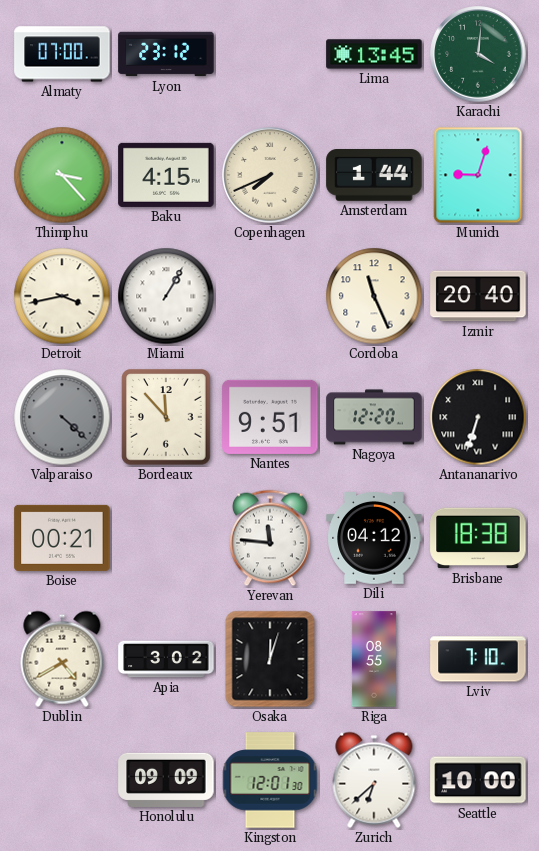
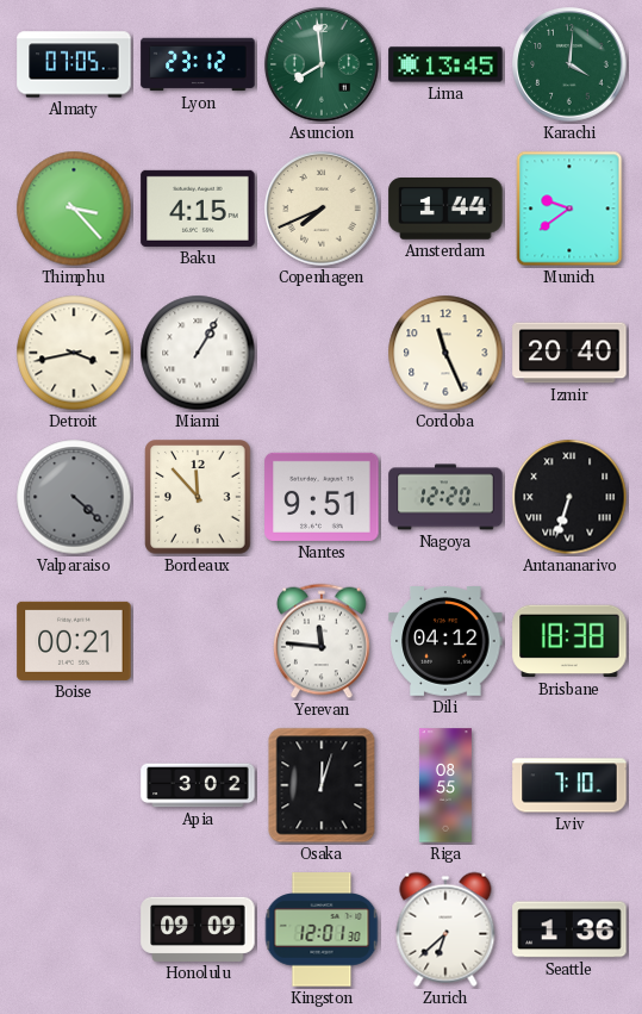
Almaty: 07:00 -> 07:05
Asuncion: none -> 7:59
Munich: 9:03 -> 9:39
Dublin: 4:40 -> none
Seattle: 10:00 -> 1:36
